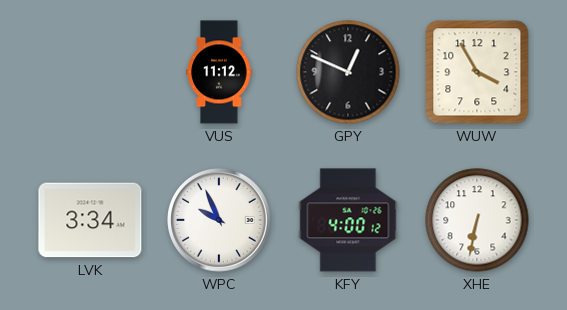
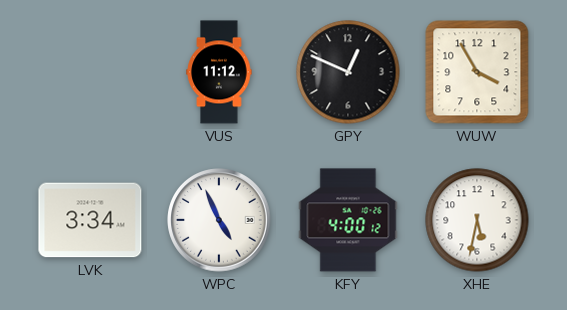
WPC: 9:56 -> 4:56
XHE: 6:32 -> 5:32
